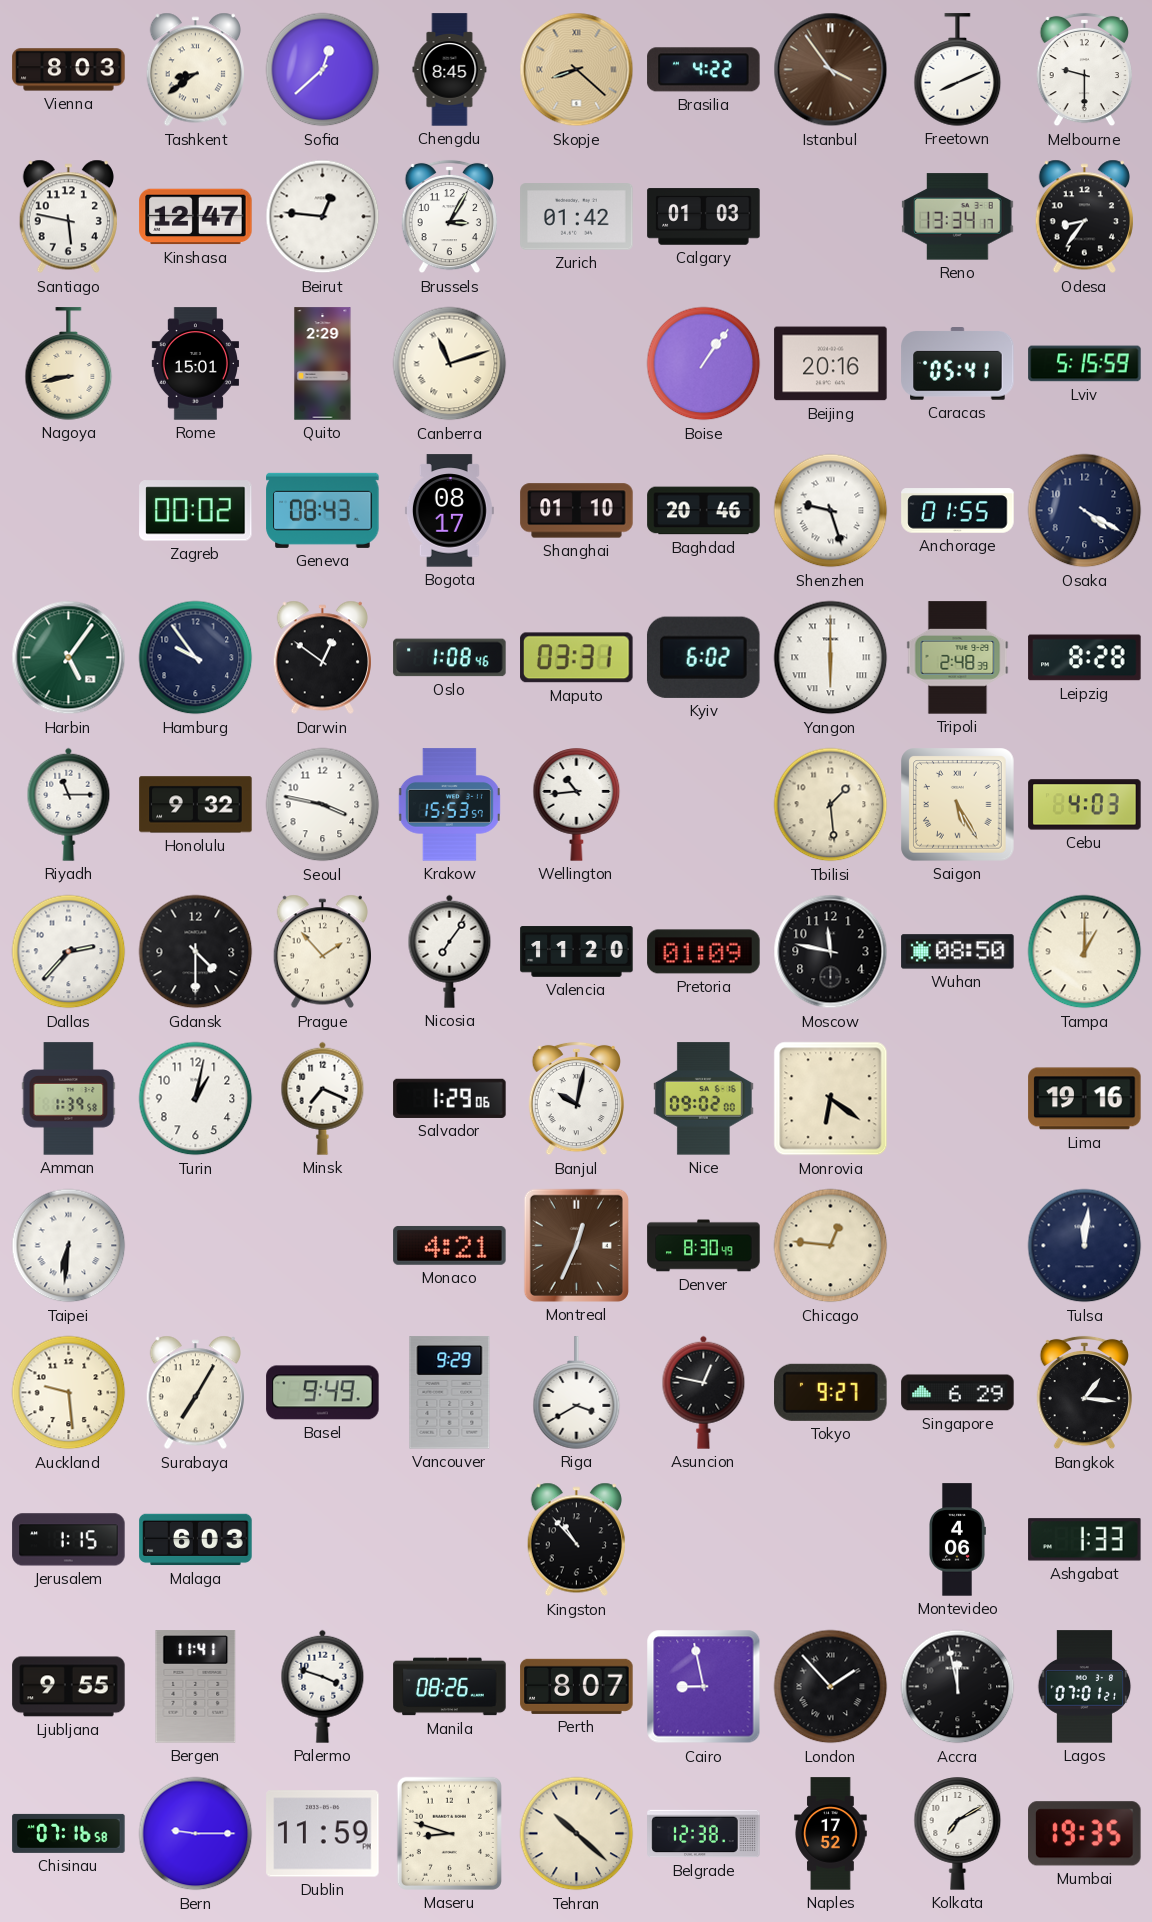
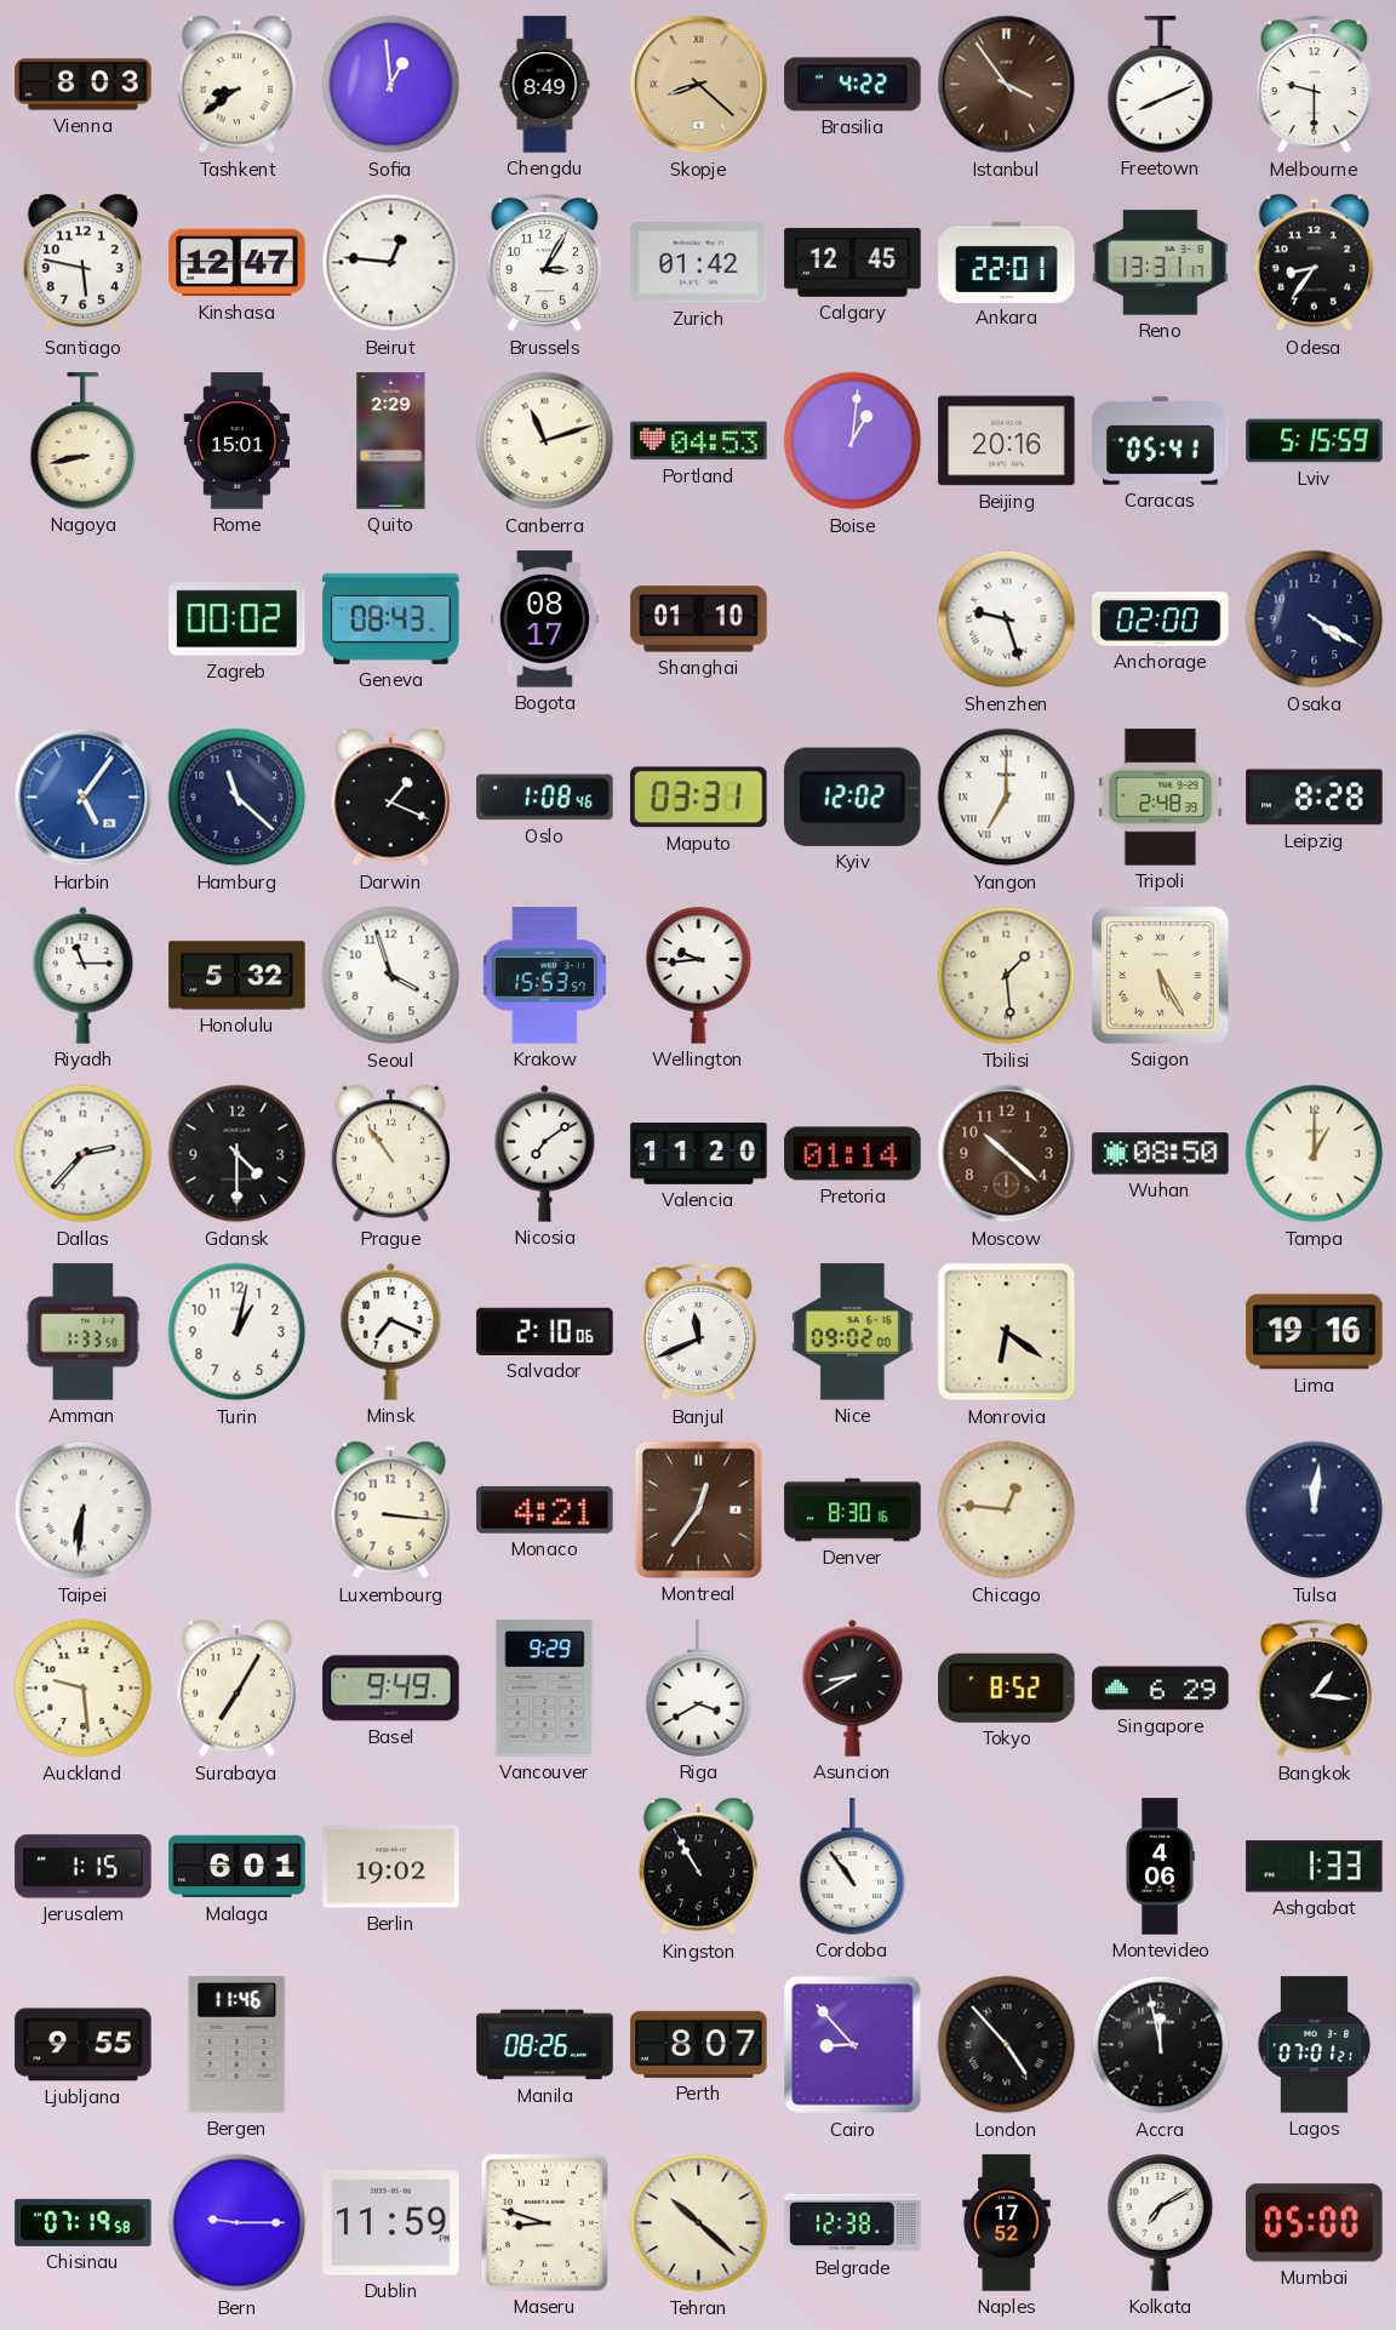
Sofia: 12:38 -> 12:59
Chengdu: 8:45 -> 8:49
Calgary: 01:03 -> 12:45
Ankara: none -> 22:01
Reno: 13:34 -> 13:31
Portland: none -> 04:53
Boise: 1:06 -> 1:01
Baghdad: 20:46 -> none
Anchorage: 01:55 -> 02:00
Harbin dial: green -> blue
Hamburg: 9:54 -> 11:22
Darwin: 12:51 -> 1:19
Kyiv: 6:02 -> 12:02
Yangon: 6:00 -> 7:00
Honolulu: 9:32 -> 5:32
Seoul: 3:47 -> 3:57
Wellington: 10:44 -> 9:44
Cebu: 4:03 -> none
Prague: 1:53 -> 10:54
Nicosia: 7:06 -> 7:09
Pretoria: 01:09 -> 01:14
Moscow: 11:47 -> 10:22
Moscow dial: black -> brown
Amman: 1:39 -> 1:33
Salvador: 1:29 -> 2:10
Banjul: 10:02 -> 11:41
Luxembourg: none -> 3:16
Montreal: 12:34 -> 12:36
Denver: 8:30:49 -> 8:30:16
Asuncion: 12:47 -> 8:40
Tokyo: 9:27 -> 8:52
Malaga: 6:03 -> 6:01
Berlin: none -> 19:02
Kingston: 10:53 -> 10:55
Cordoba: none -> 10:54
Bergen: 11:41 -> 11:46
Palermo: 3:48 -> none
Cairo: 8:58 -> 8:53
London: 1:53 -> 4:53
Chisinau: 07:16 -> 07:19
Mumbai: 19:35 -> 05:00
